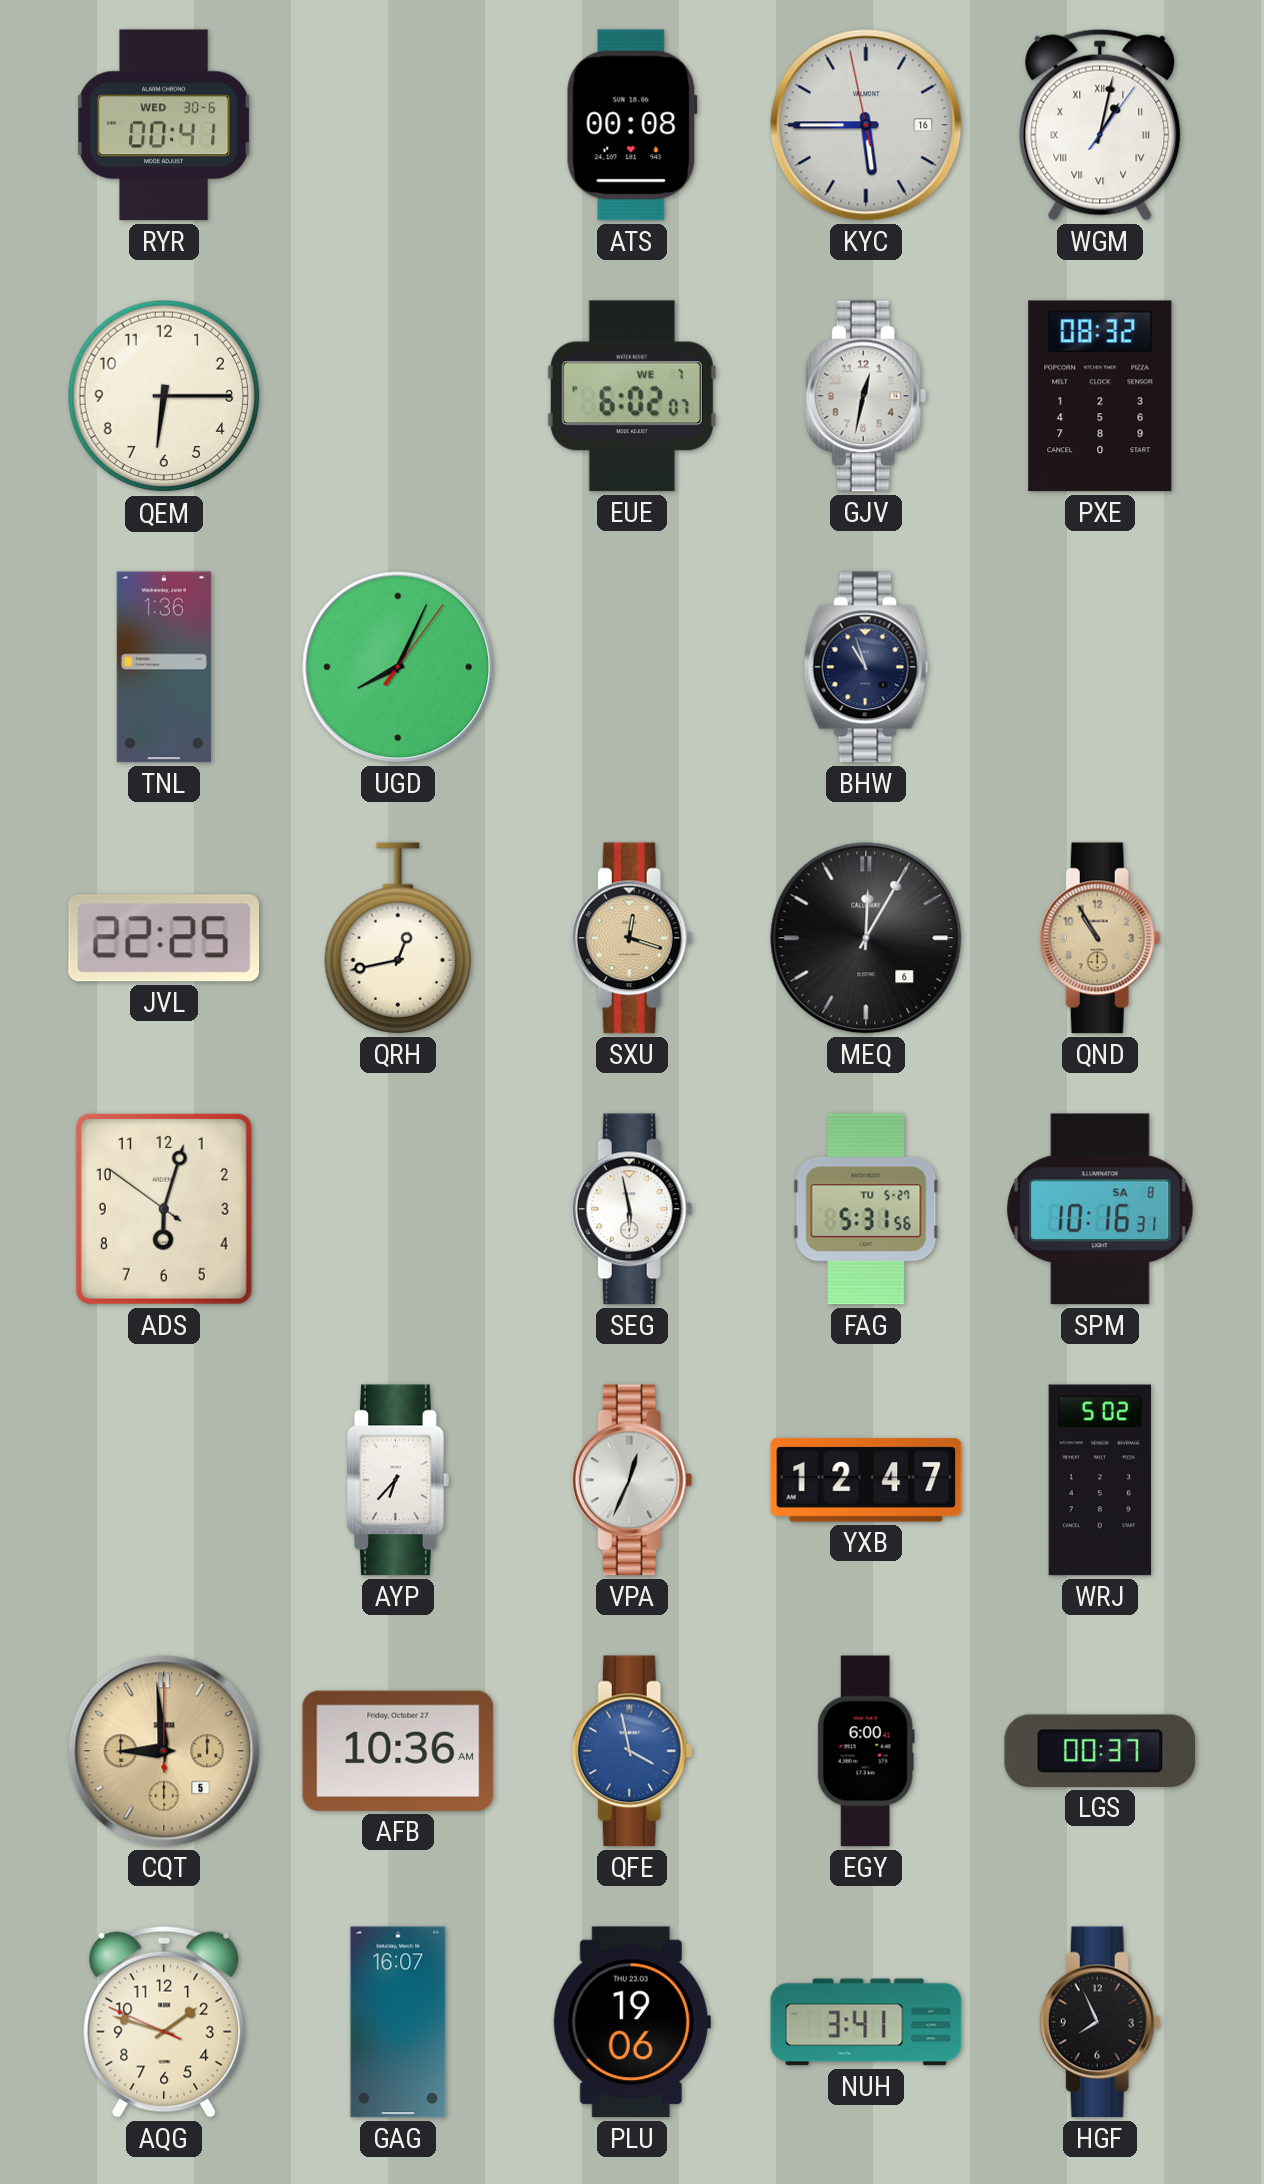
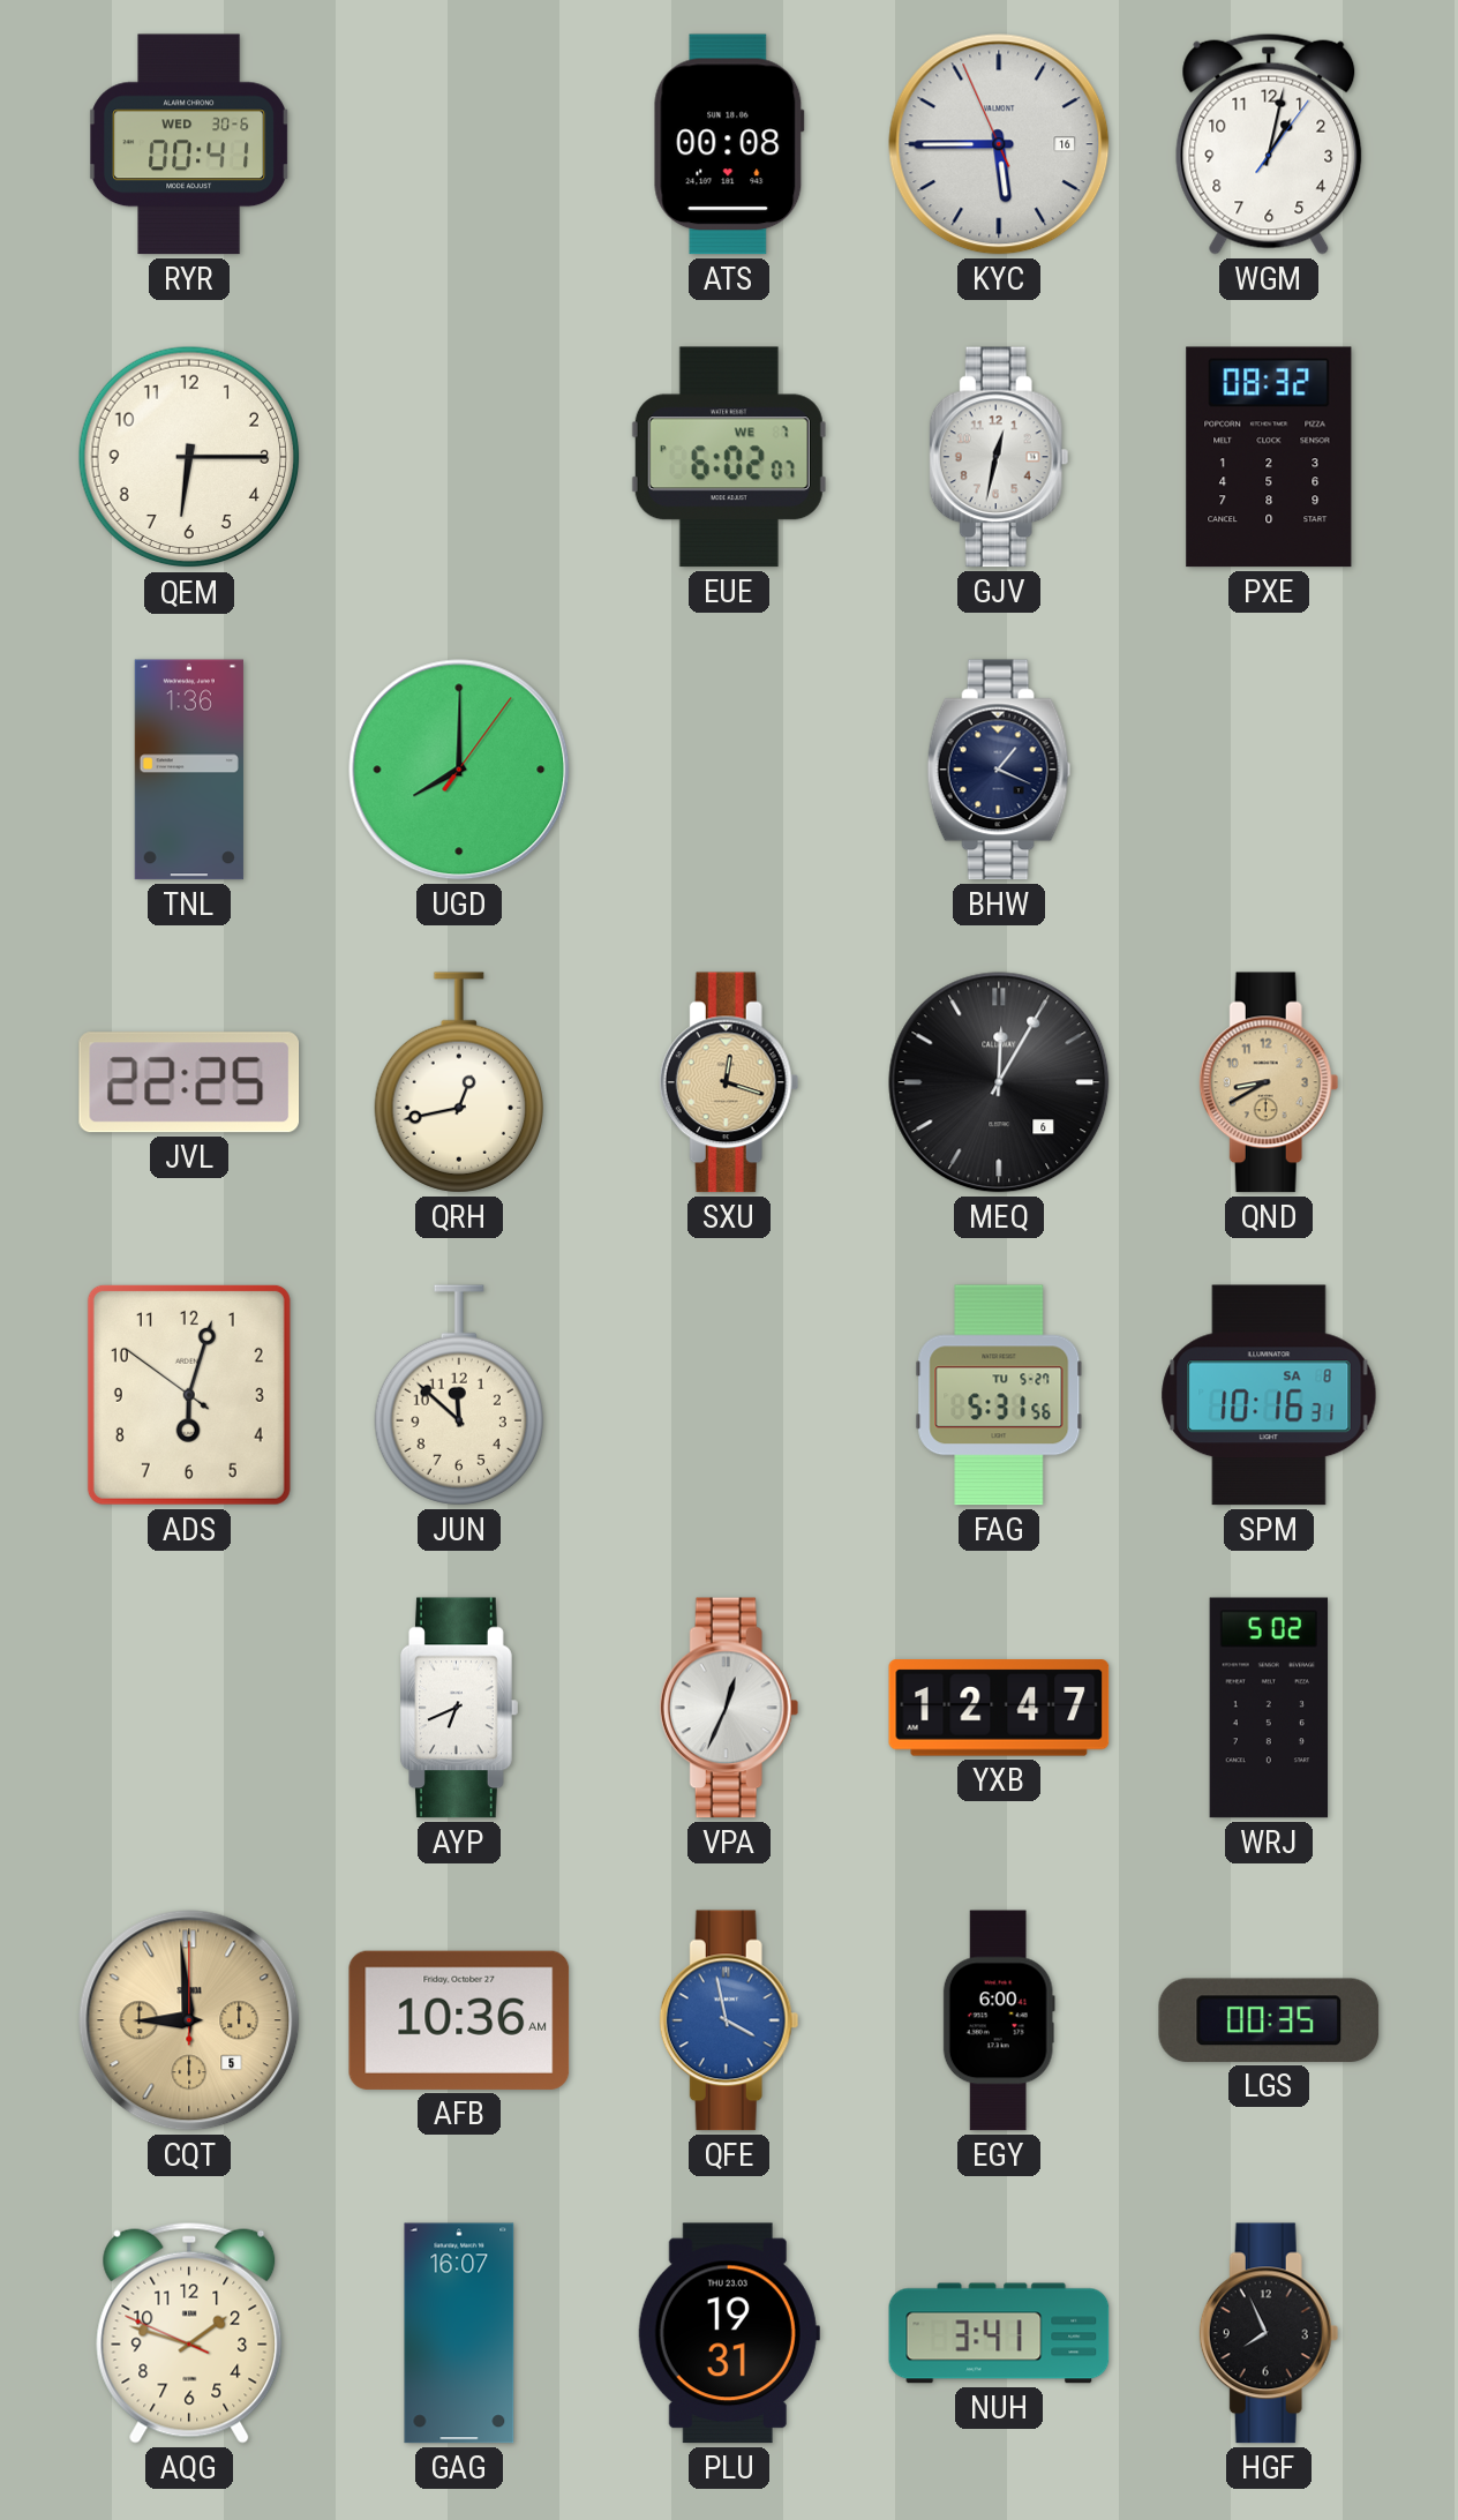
KYC: 5:44:58 -> 5:44:56
WGM numerals: Roman -> Arabic
UGD: 8:04 -> 8:00
BHW: 10:57 -> 1:19
QND: 10:55 -> 8:40
JUN: none -> 11:52
SEG: 5:58 -> none
AYP: 6:37 -> 6:41
LGS: 00:37 -> 00:35
PLU: 19:06 -> 19:31
